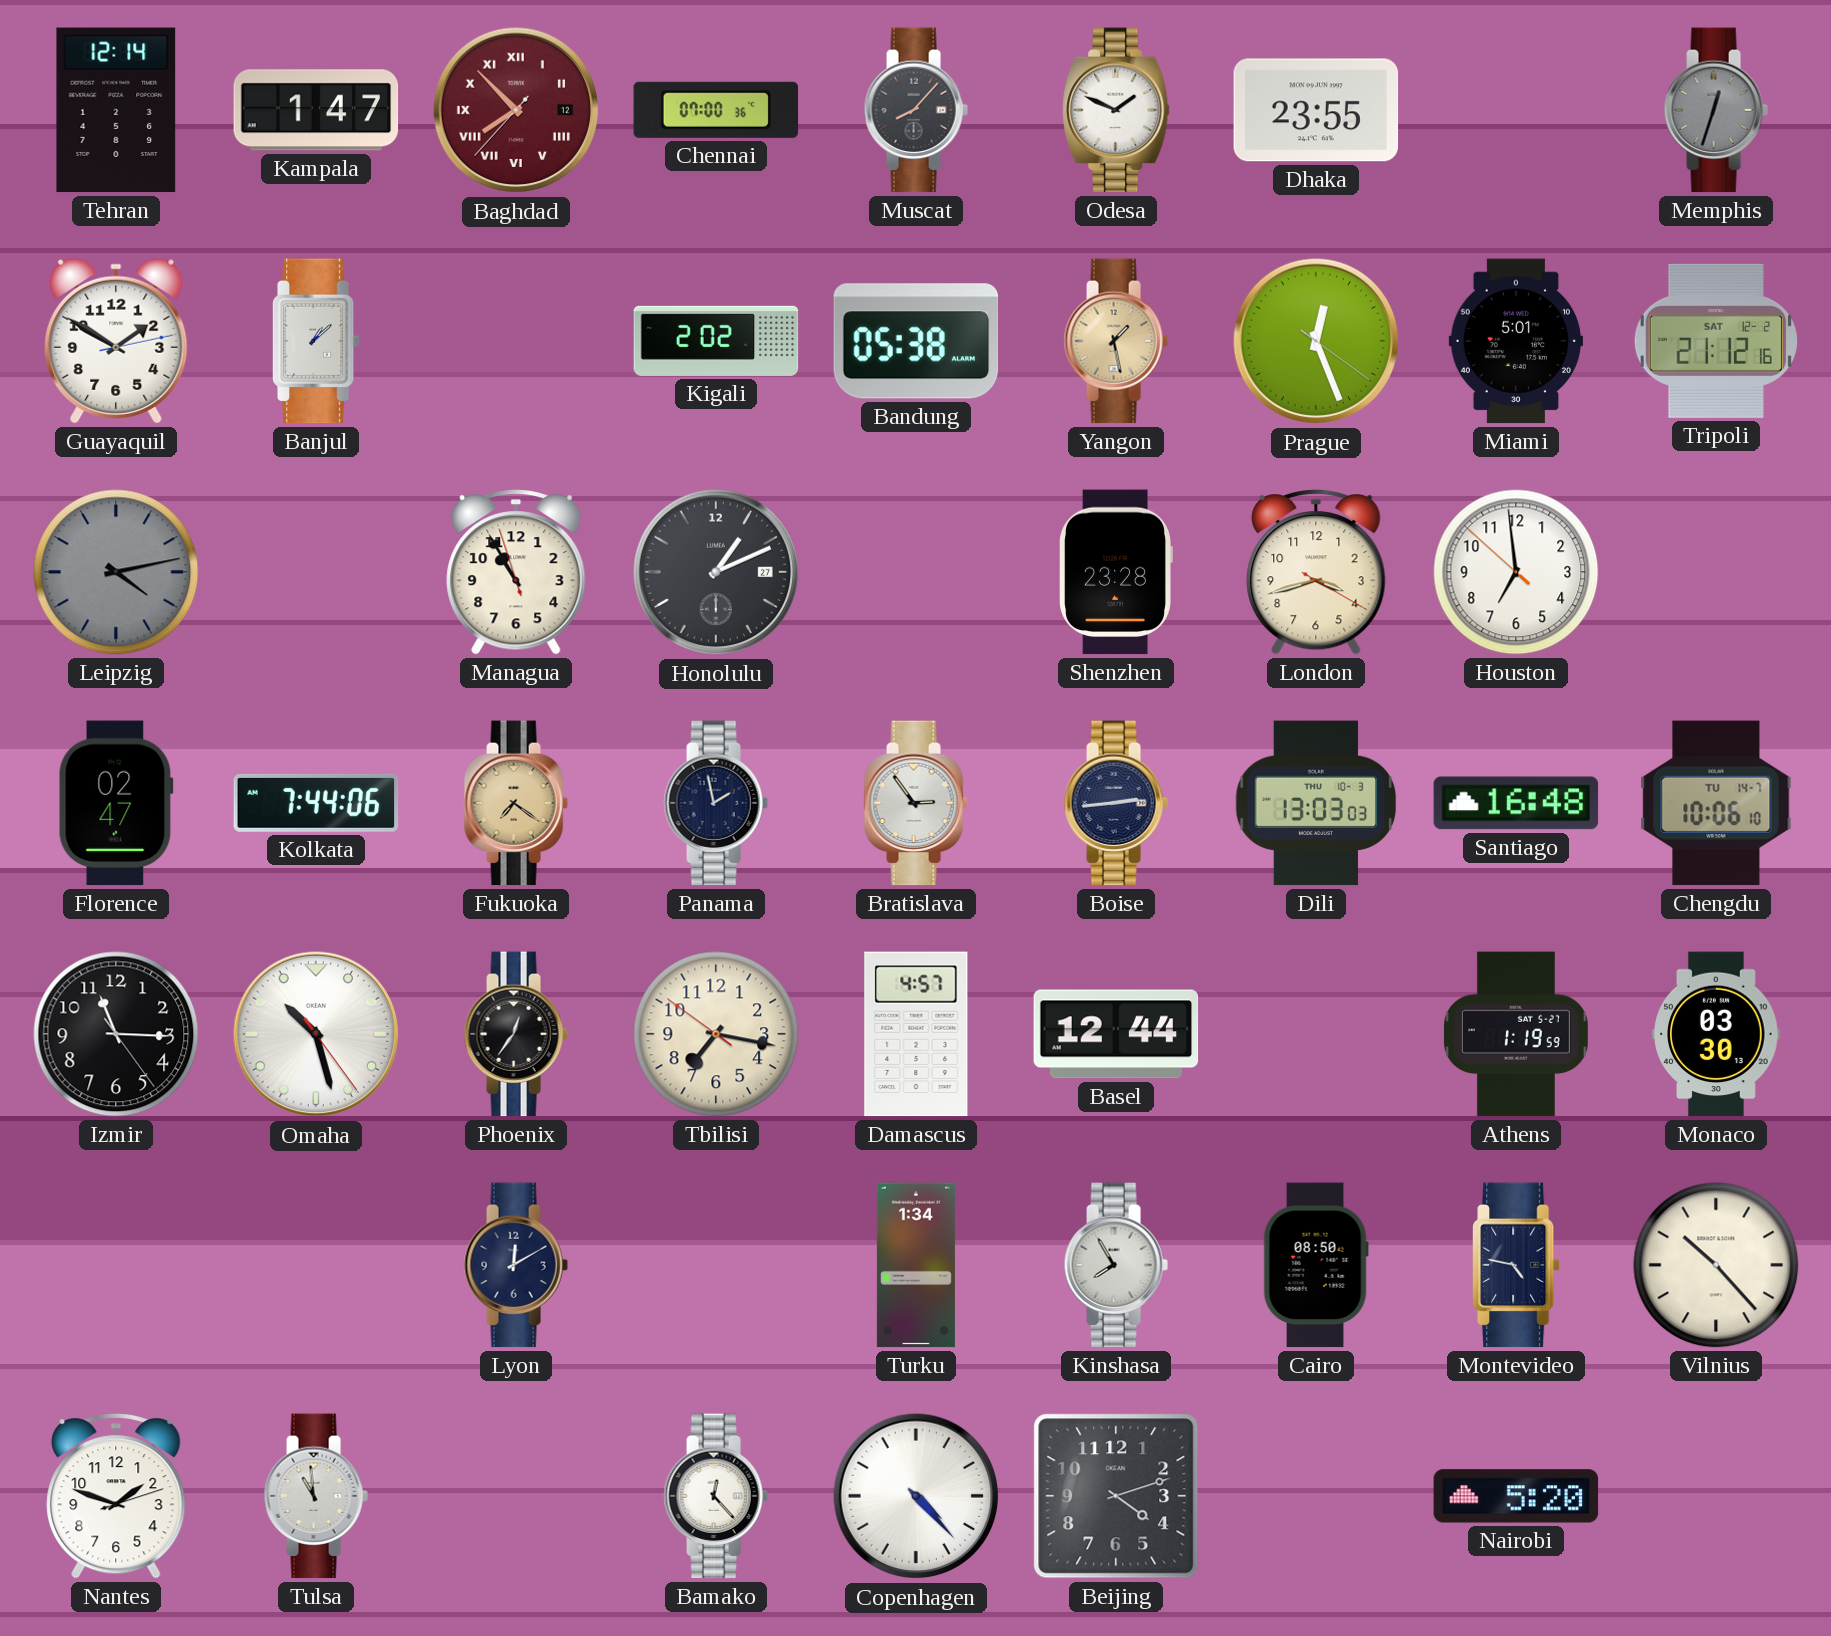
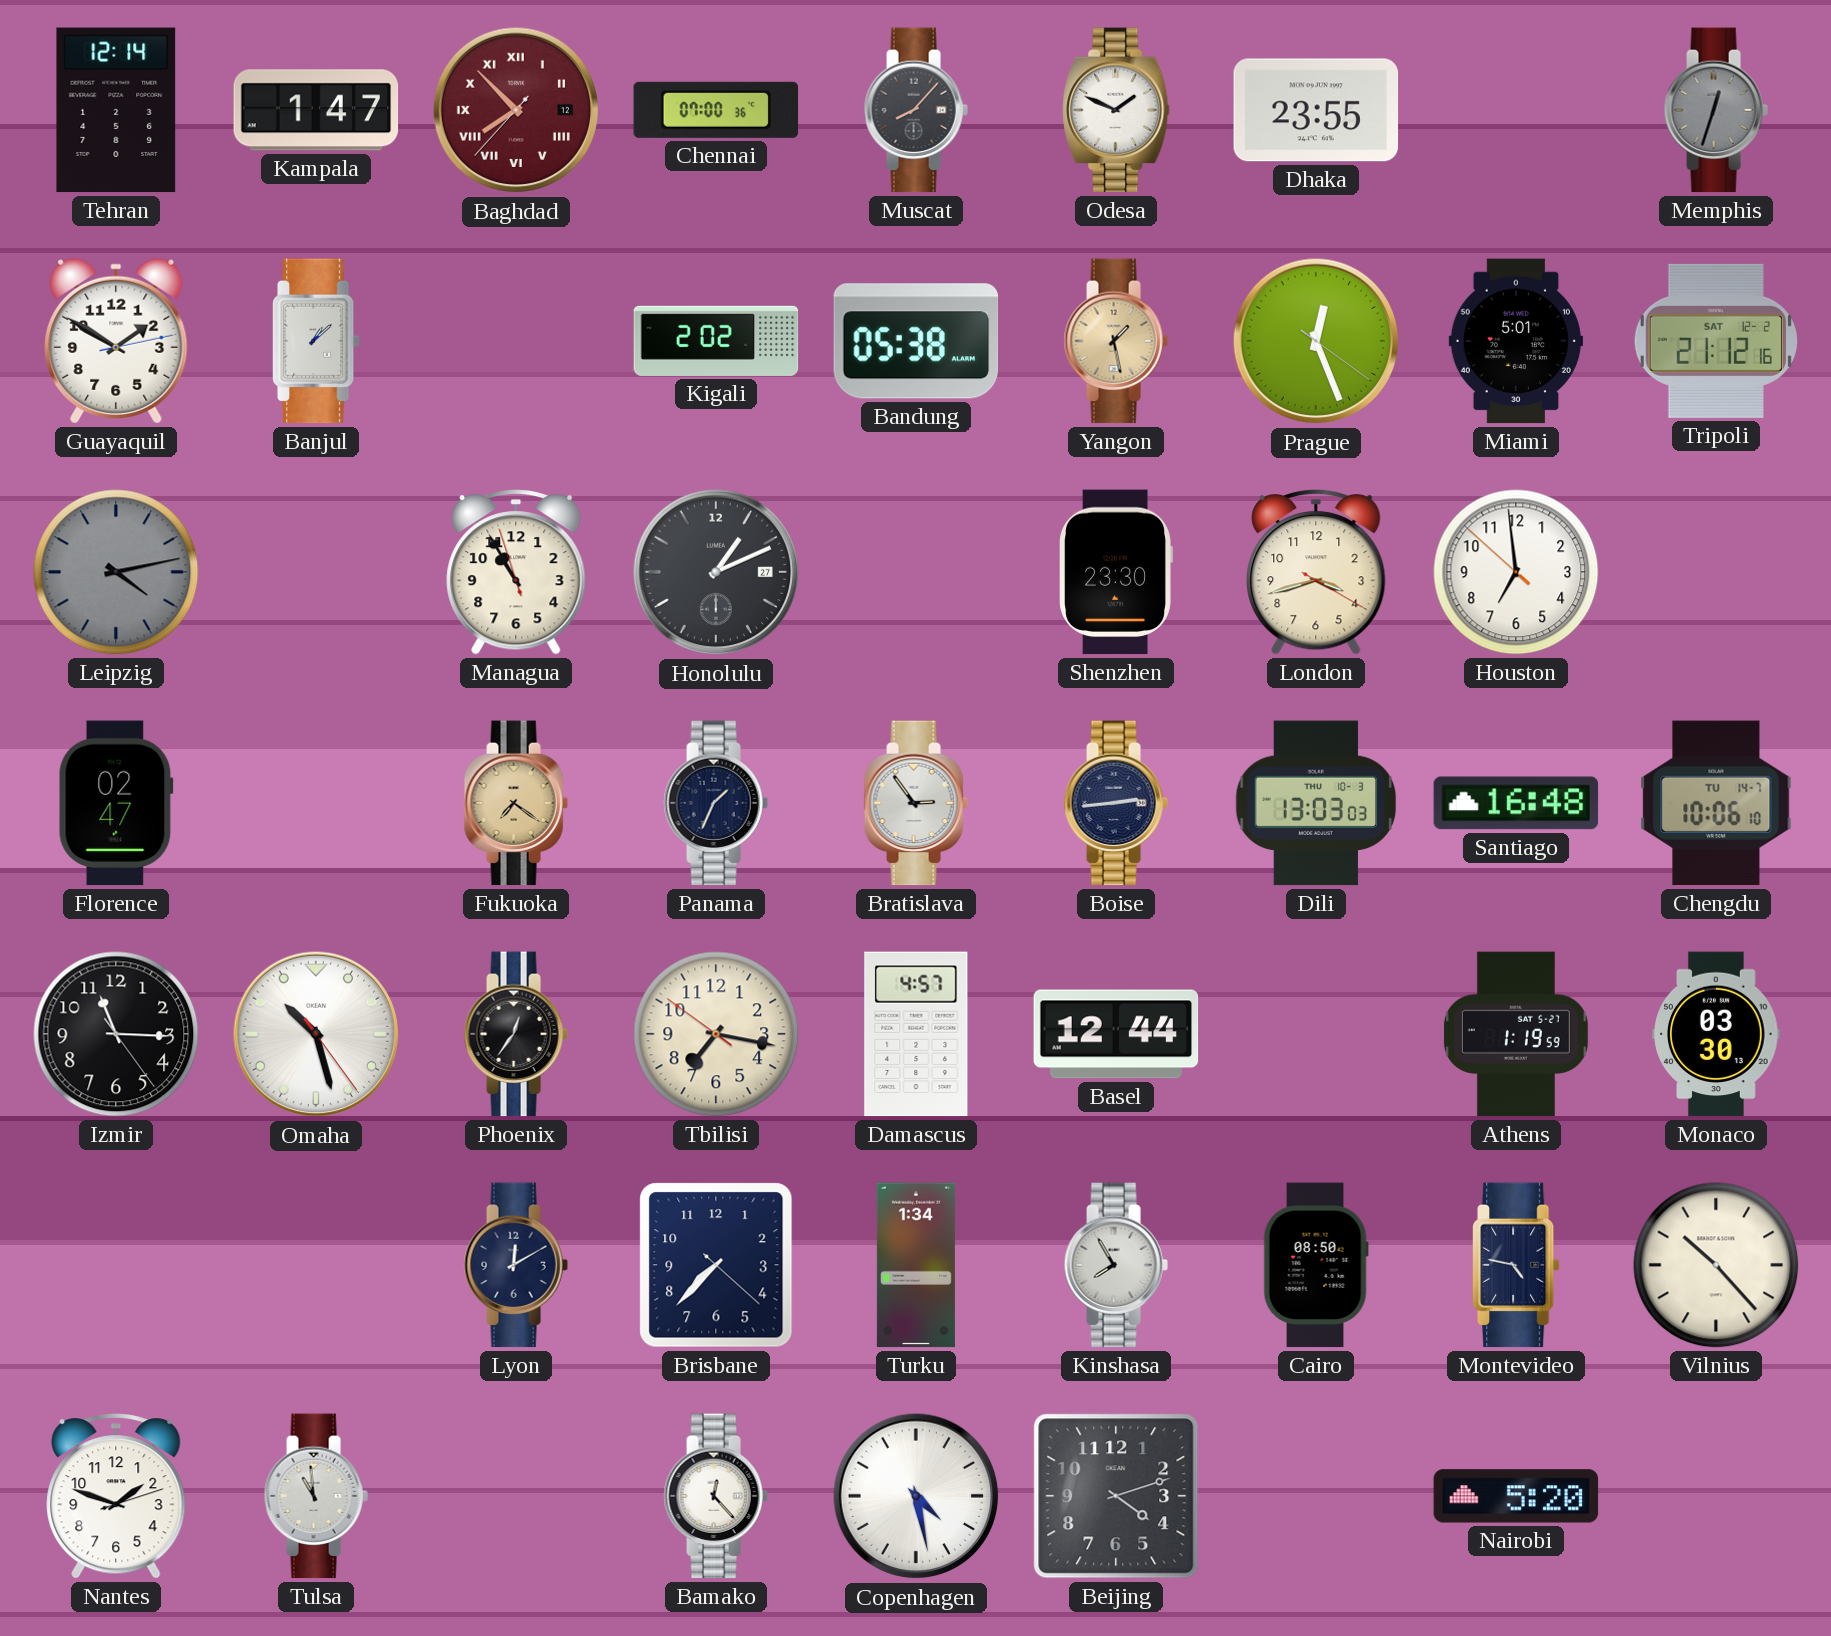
Shenzhen: 23:28 -> 23:30
Kolkata: 7:44 -> none
Panama: 1:58 -> 1:34
Brisbane: none -> 7:37
Copenhagen: 4:23 -> 4:28
